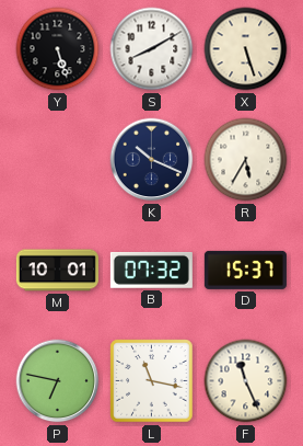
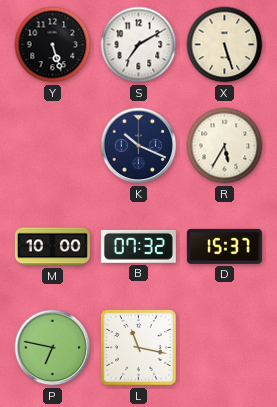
S: 8:10 -> 7:10
M: 10:01 -> 10:00
F: 11:26 -> none
